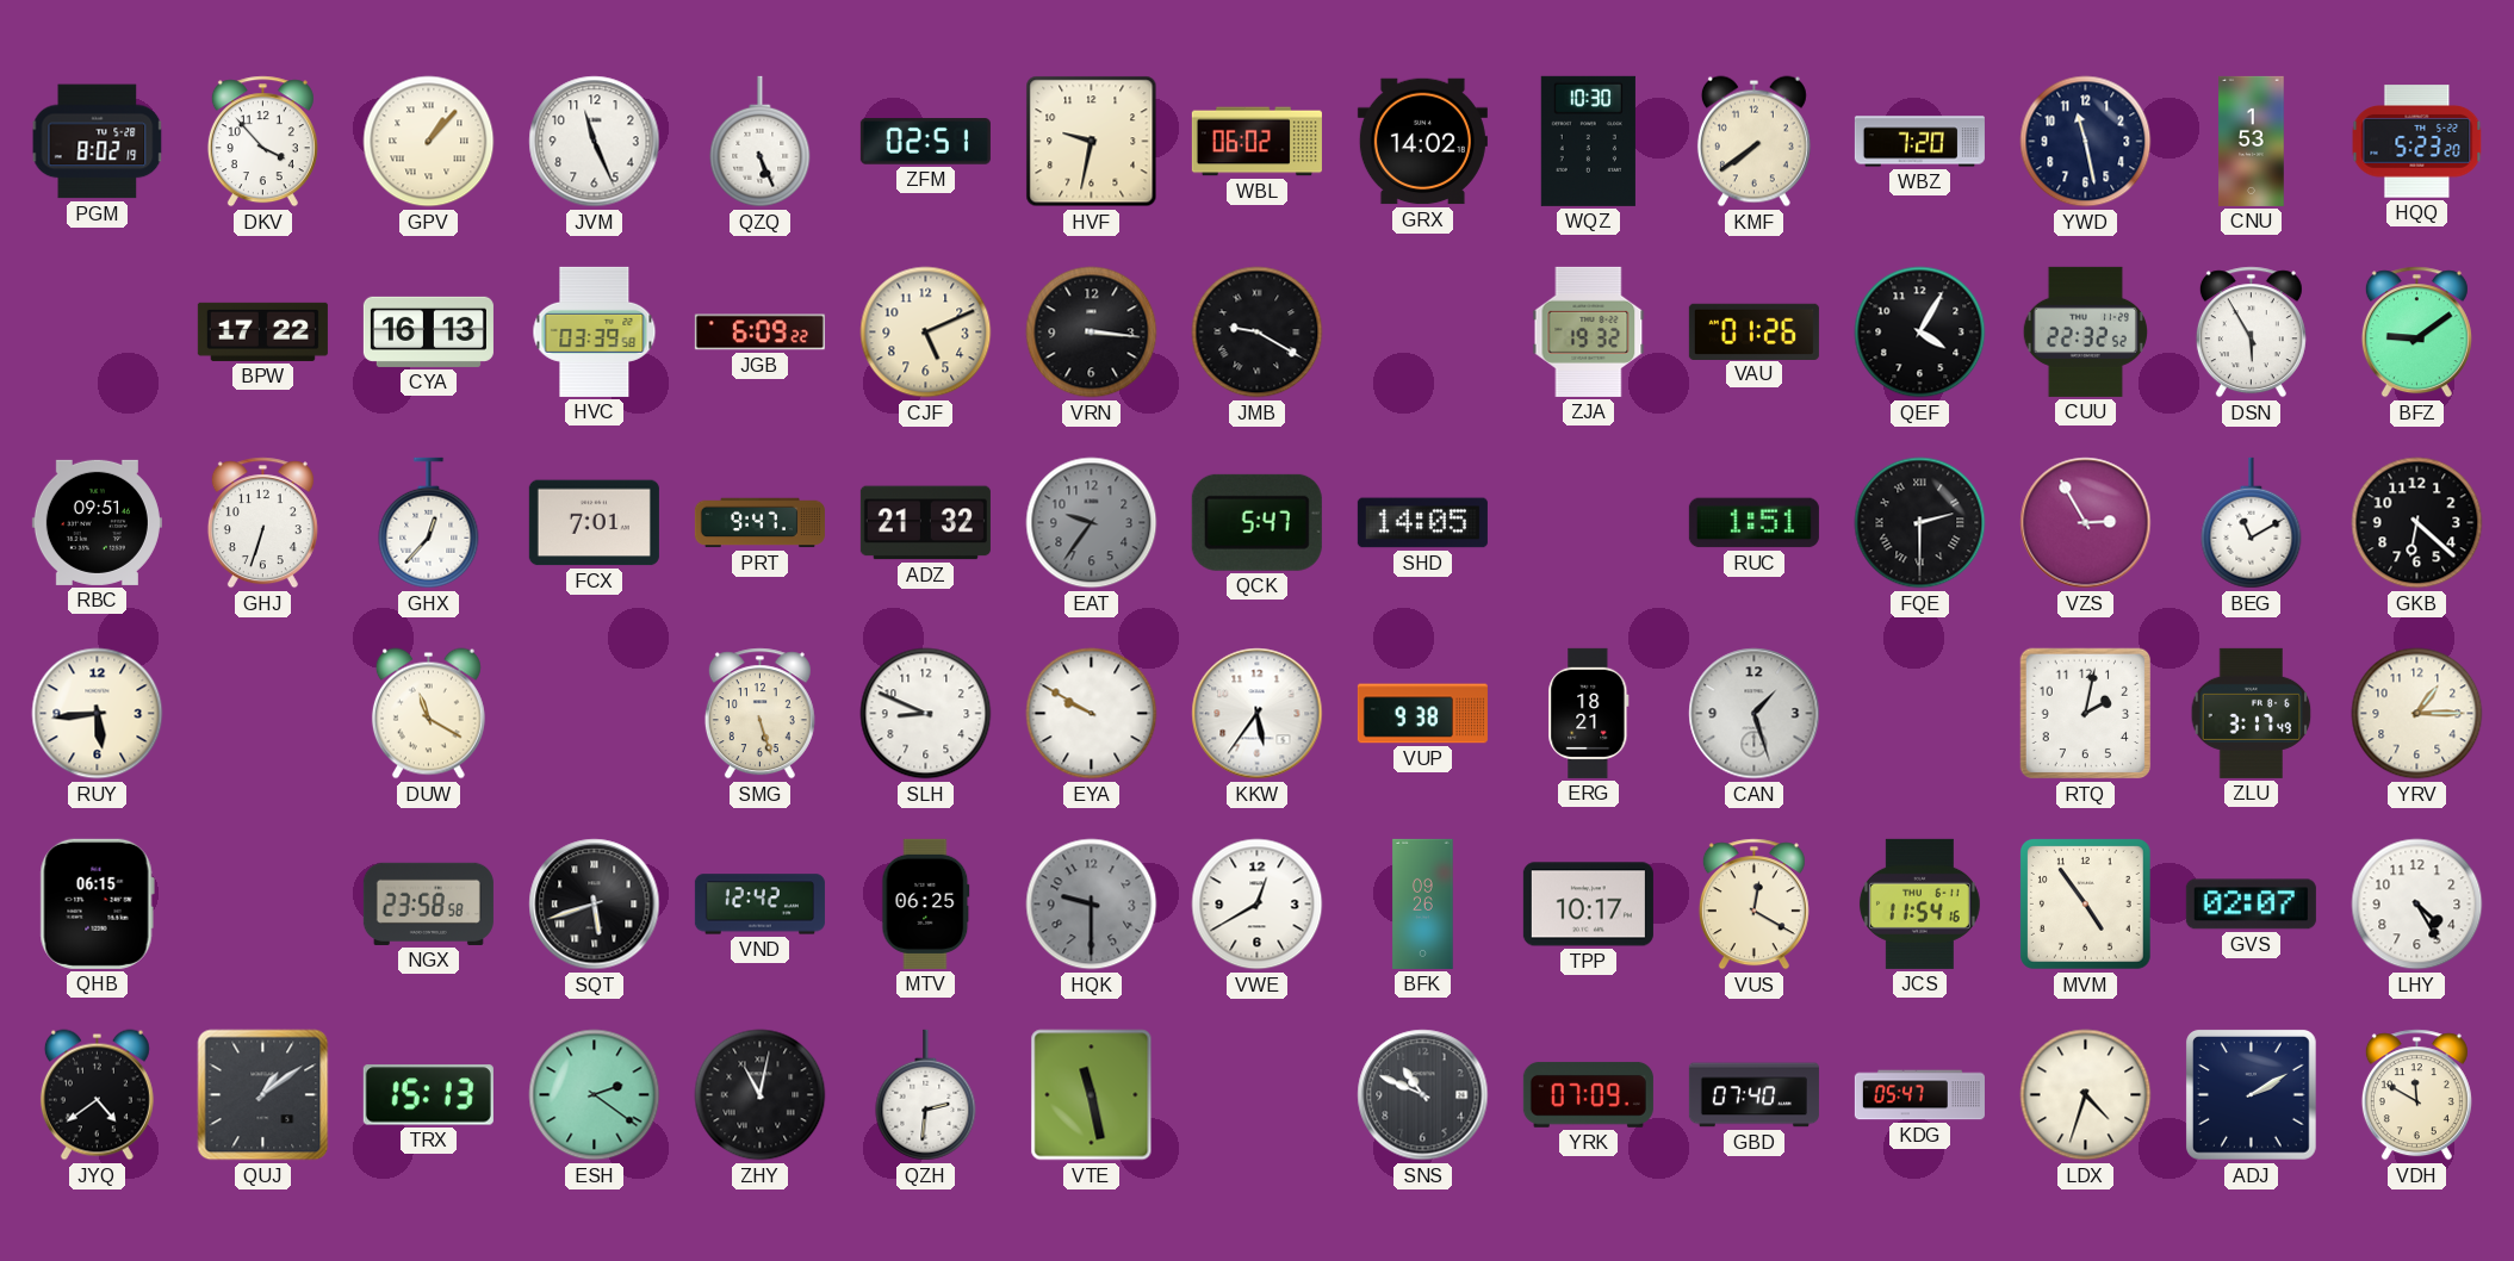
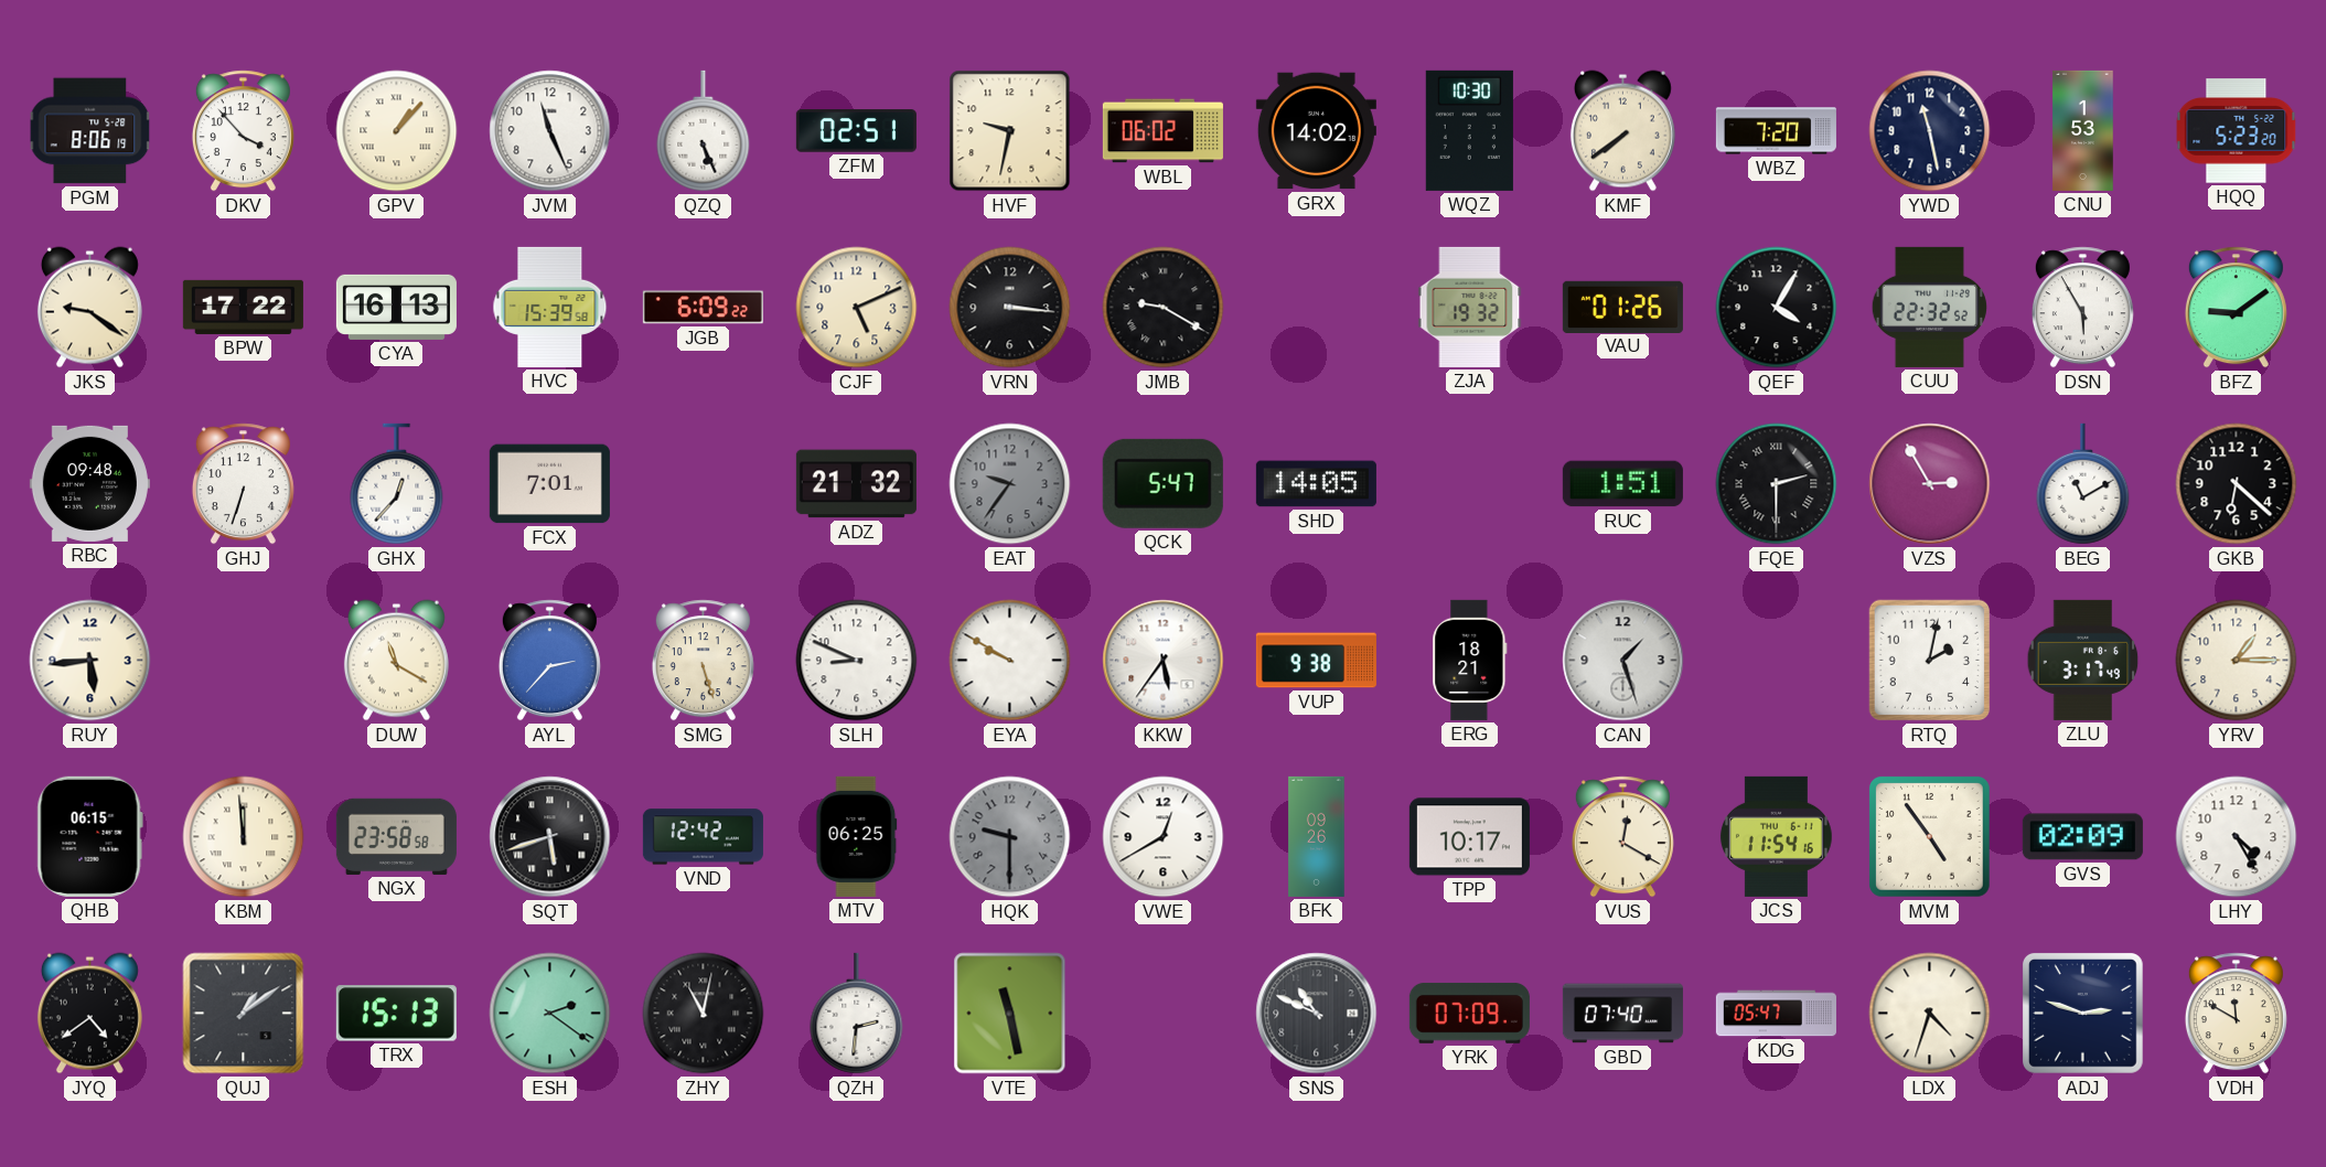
PGM: 8:02 -> 8:06
JKS: none -> 9:21
HVC: 03:39 -> 15:39
RBC: 09:51 -> 09:48
PRT: 9:47 -> none
AYL: none -> 2:37
KBM: none -> 11:59
GVS: 02:07 -> 02:09
ADJ: 2:10 -> 2:48
